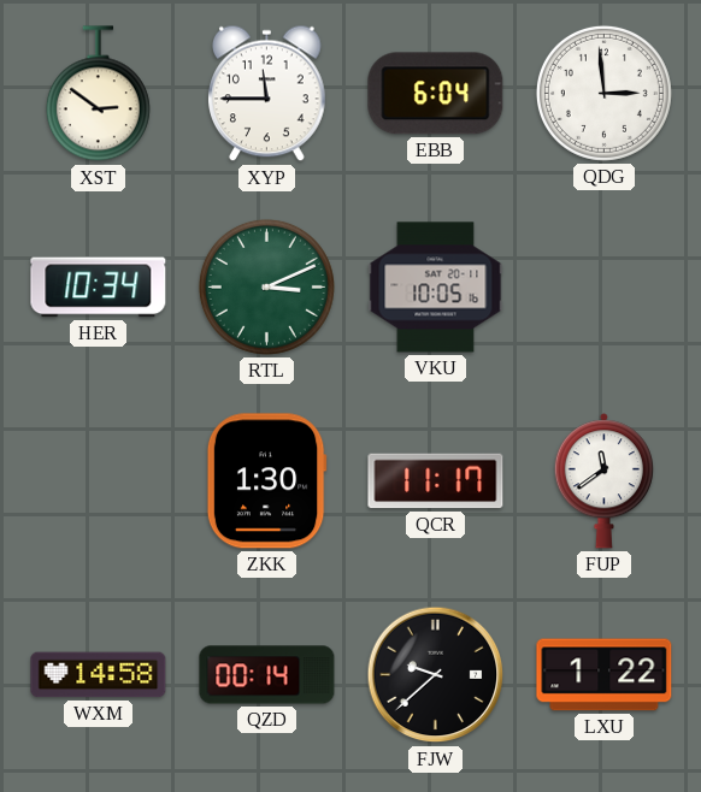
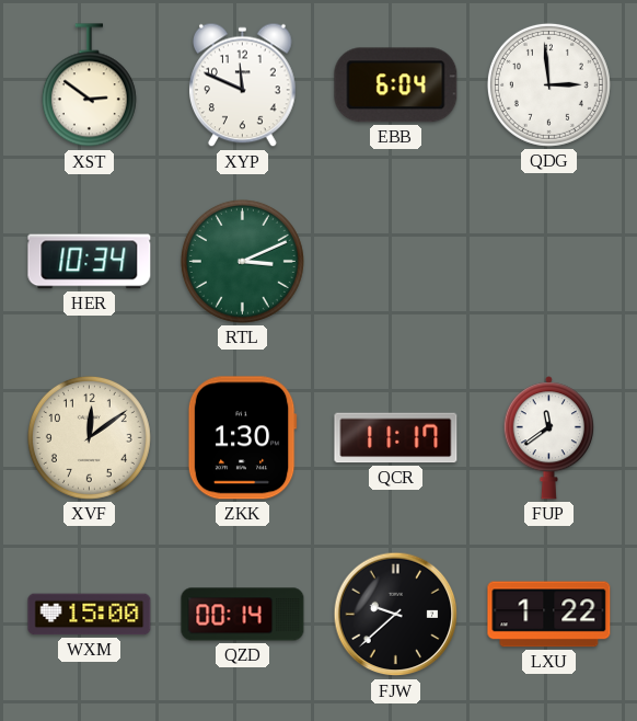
XYP: 11:45 -> 11:49
VKU: 10:05 -> none
XVF: none -> 12:09
WXM: 14:58 -> 15:00
